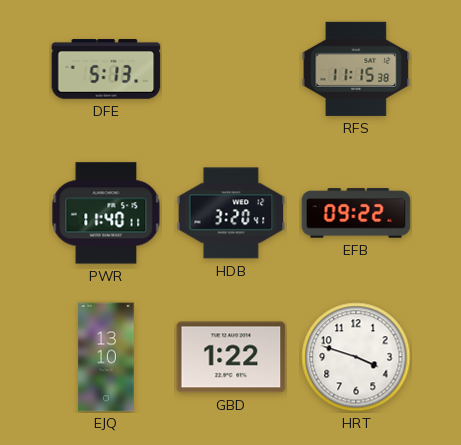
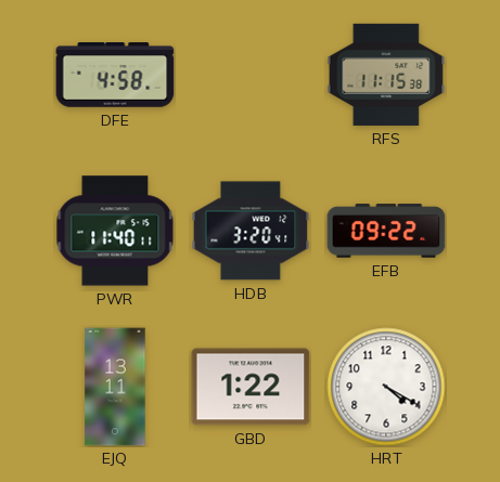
DFE: 5:13 -> 4:58
EJQ: 13:10 -> 13:11
HRT: 3:48 -> 4:20
